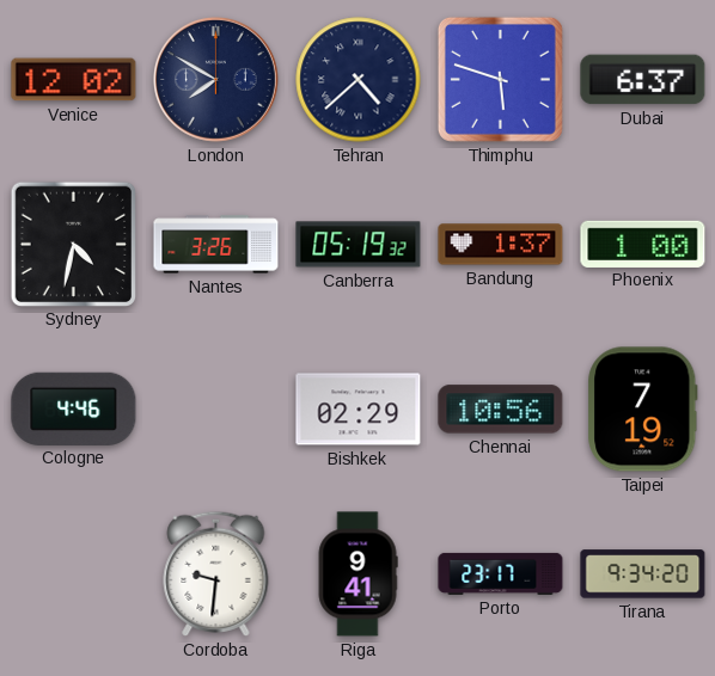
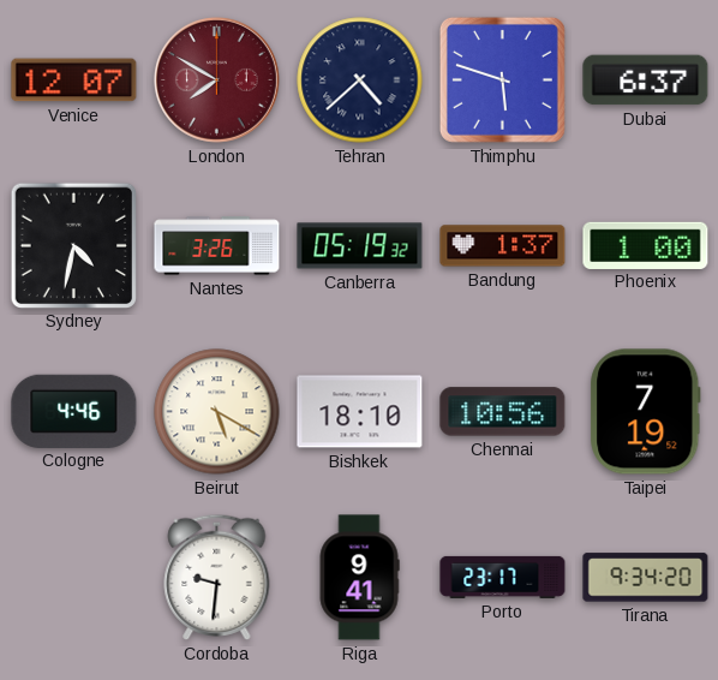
Venice: 12:02 -> 12:07
London dial: navy -> burgundy
Beirut: none -> 5:20
Bishkek: 02:29 -> 18:10
